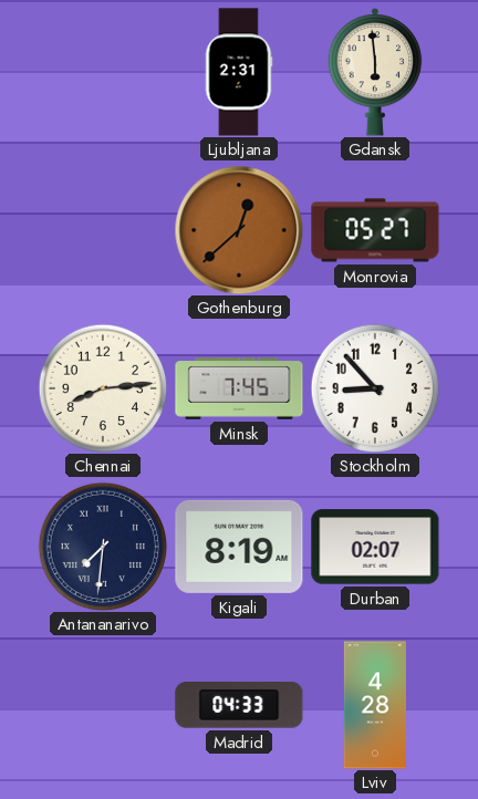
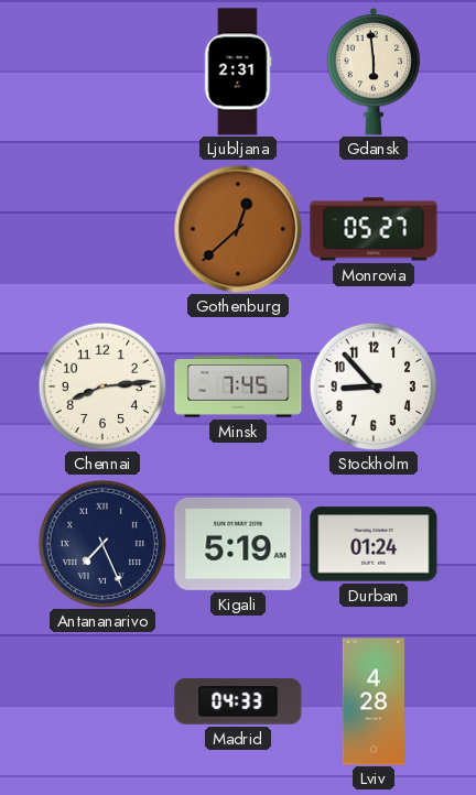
Antananarivo: 7:31 -> 7:26
Kigali: 8:19 -> 5:19
Durban: 02:07 -> 01:24
